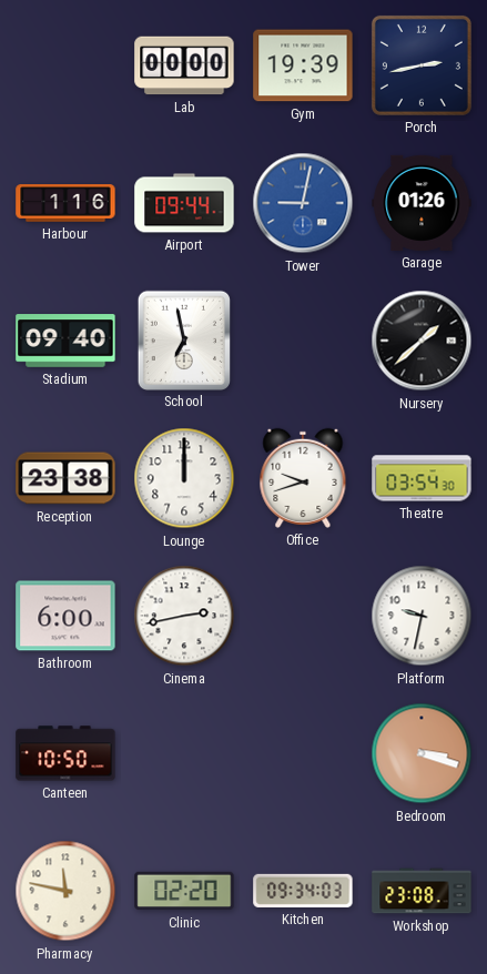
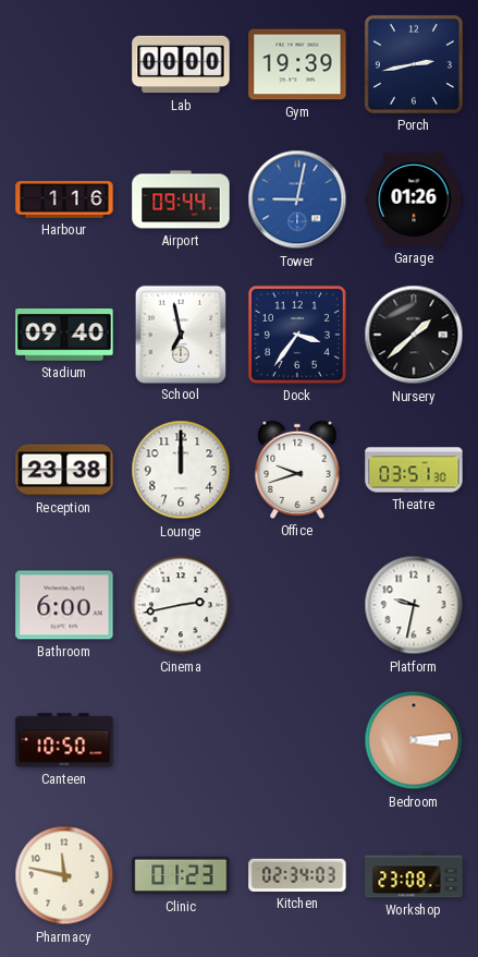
Dock: none -> 3:36
Theatre: 03:54 -> 03:51
Bedroom: 3:18 -> 3:14
Clinic: 02:20 -> 01:23
Kitchen: 09:34 -> 02:34
